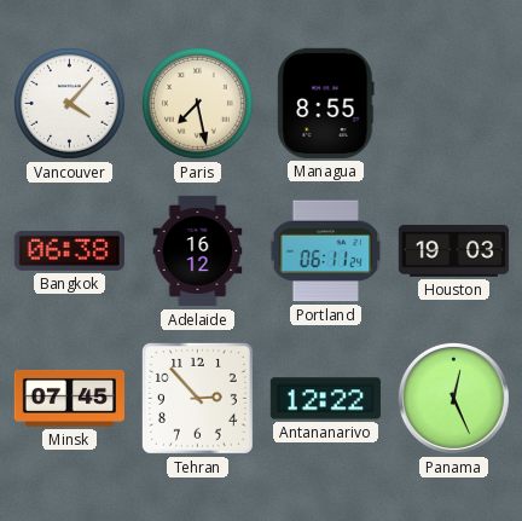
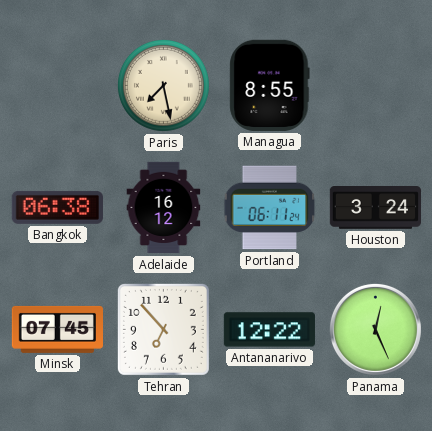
Vancouver: 4:07 -> none
Houston: 19:03 -> 3:24
Tehran: 2:53 -> 6:53
